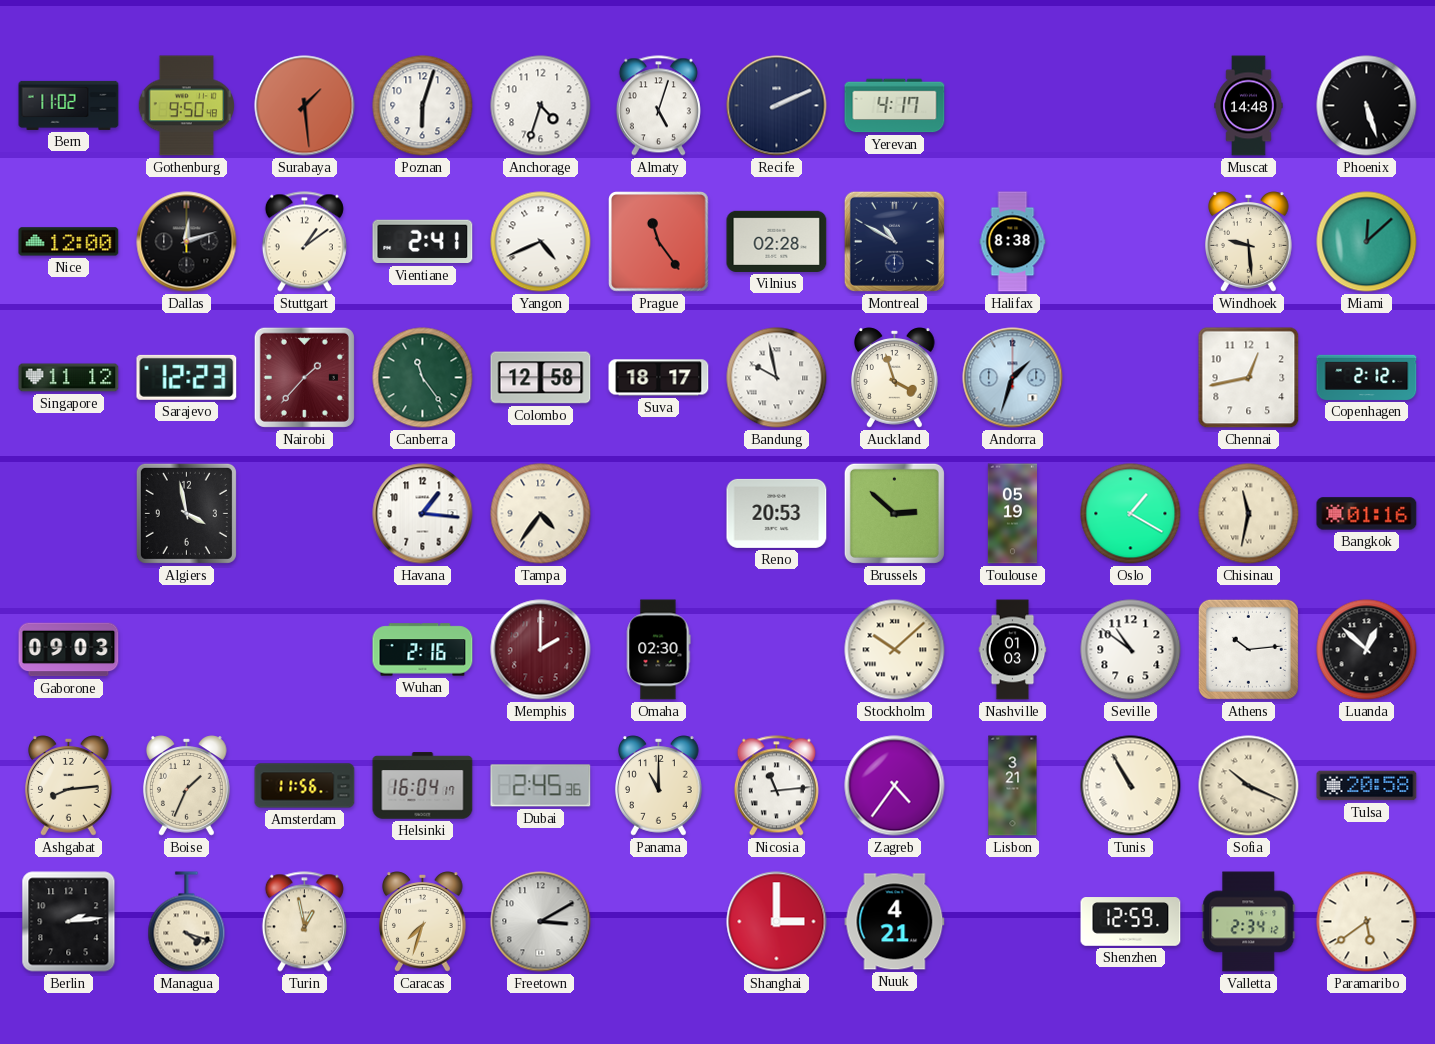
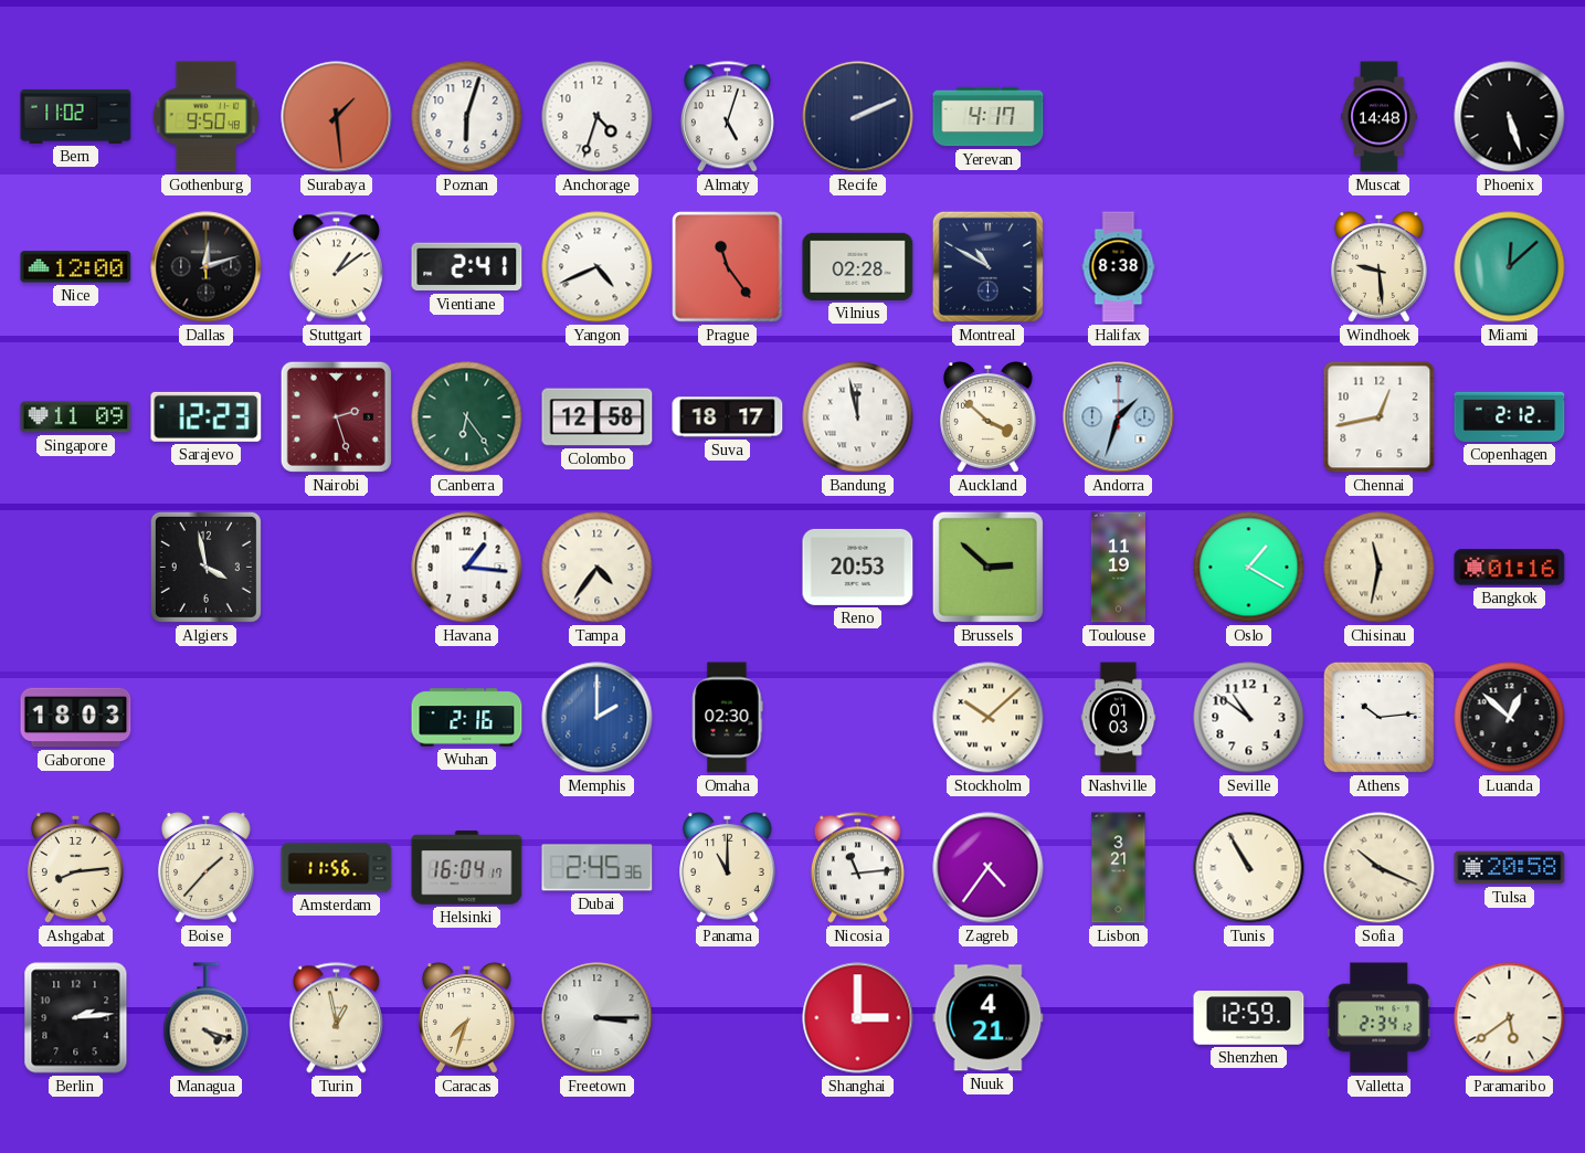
Singapore: 11:12 -> 11:09
Nairobi: 1:37 -> 2:27
Canberra: 11:24 -> 6:24
Bandung: 9:58 -> 11:58
Auckland: 3:57 -> 3:52
Toulouse: 05:19 -> 11:19
Gaborone: 09:03 -> 18:03
Memphis dial: burgundy -> blue
Boise: 1:34 -> 1:37
Freetown: 3:10 -> 3:15
